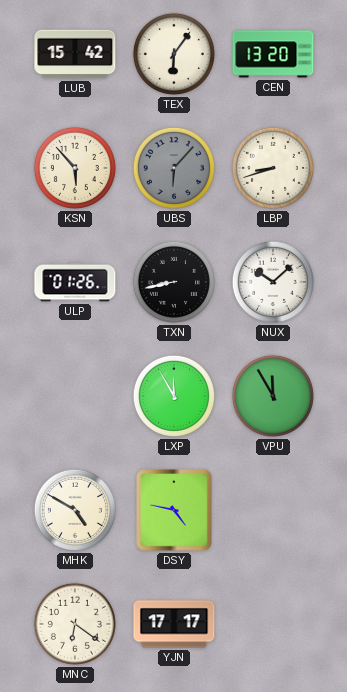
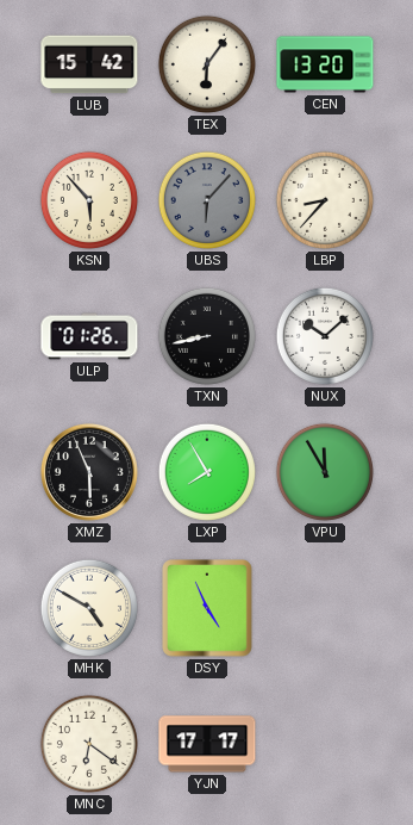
LBP: 8:42 -> 8:37
XMZ: none -> 5:56
LXP: 11:55 -> 7:55
DSY: 4:47 -> 4:56
